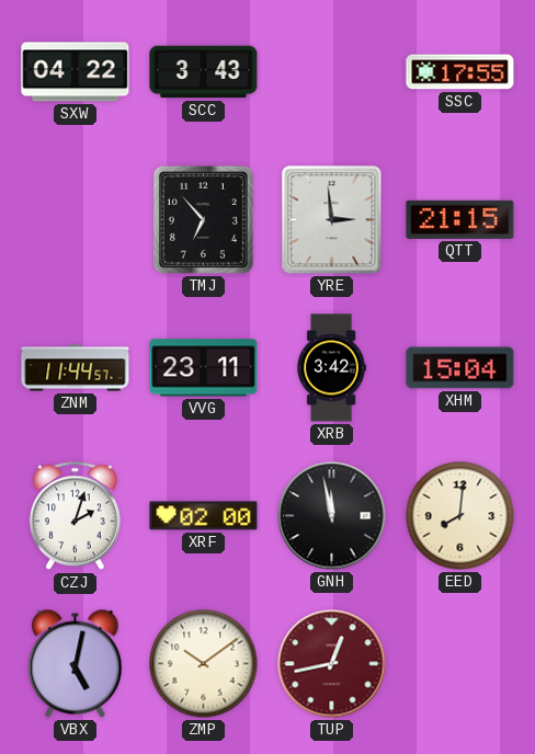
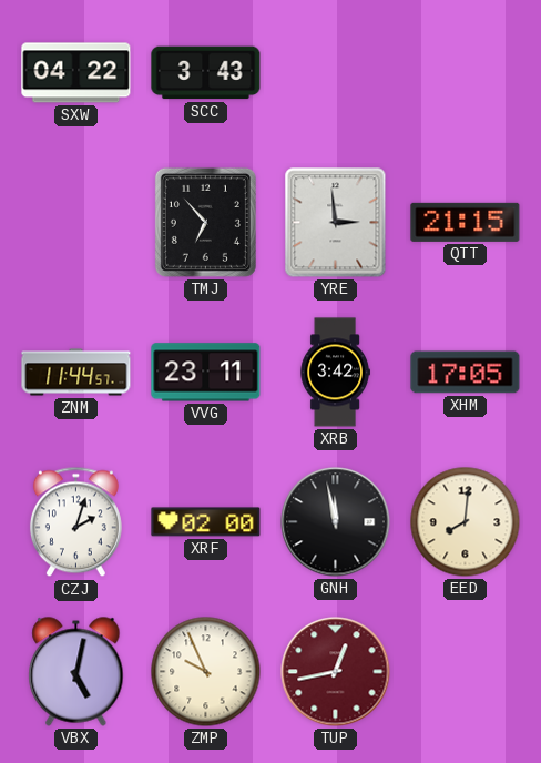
SSC: 17:55 -> none
XHM: 15:04 -> 17:05
ZMP: 10:09 -> 9:56
